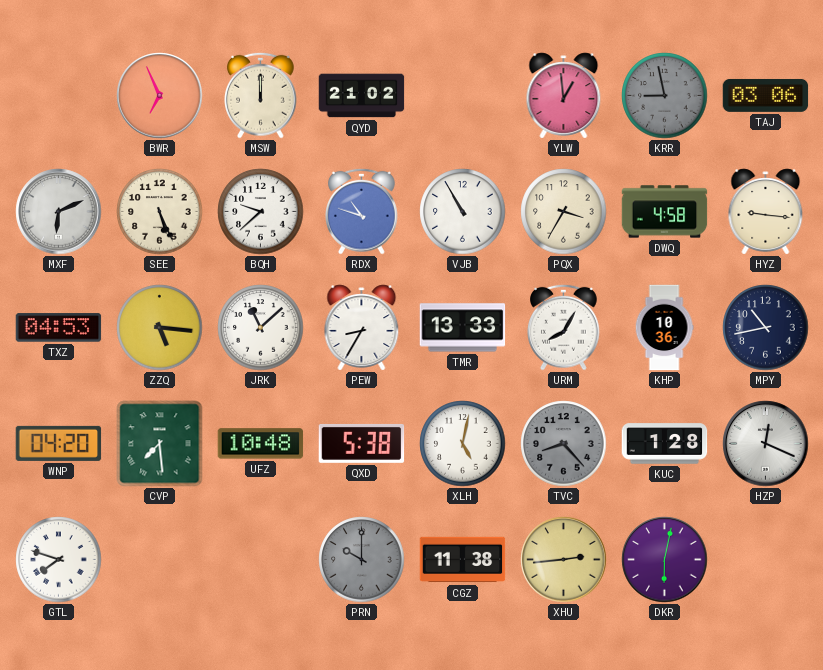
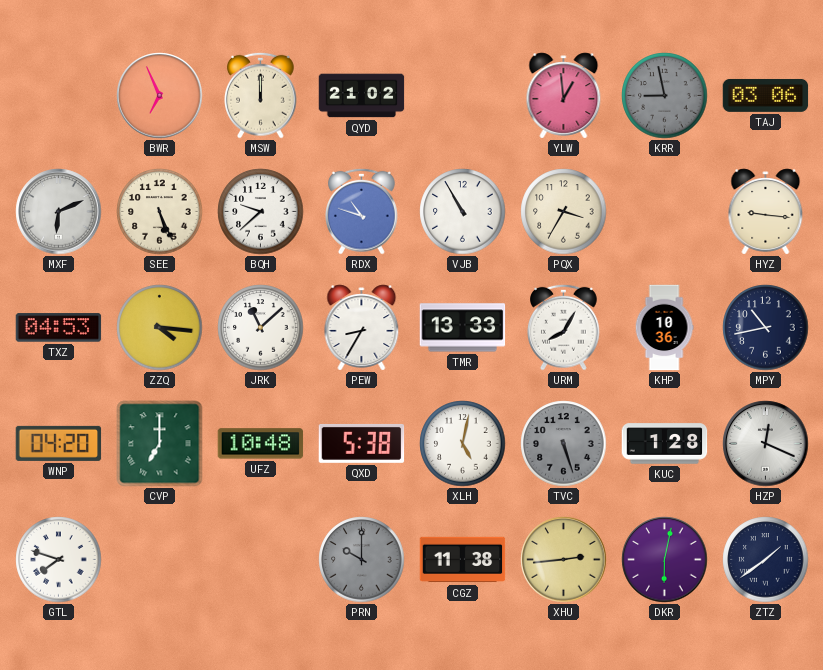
DWQ: 4:58 -> none
ZZQ: 5:16 -> 4:16
CVP: 7:29 -> 7:00
TVC: 8:23 -> 5:27
ZTZ: none -> 1:39
